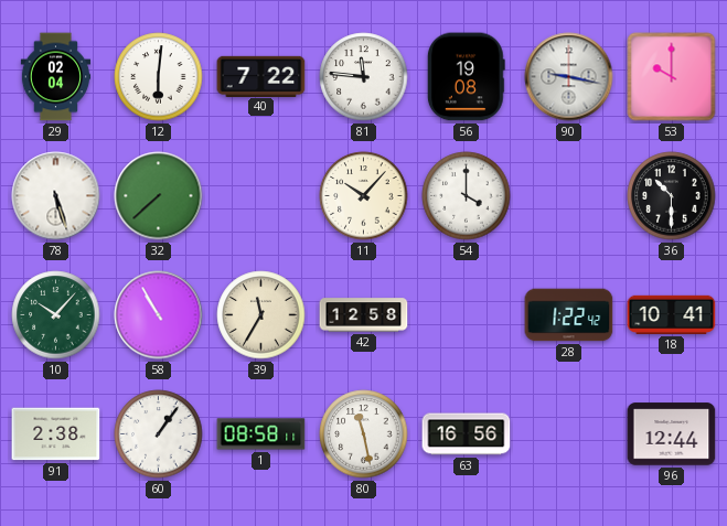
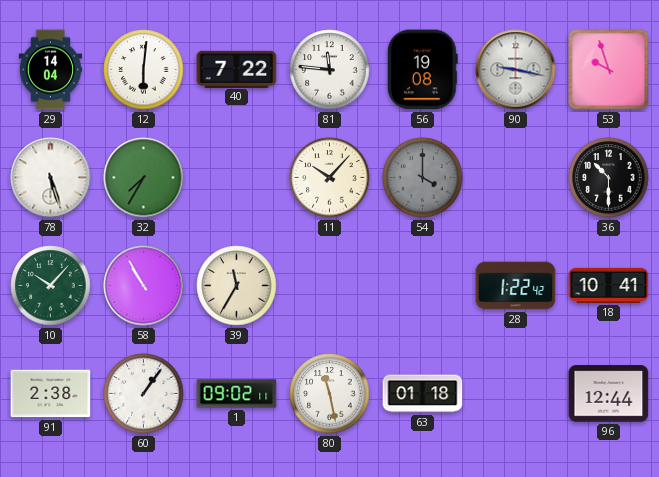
29: 02:04 -> 14:04
53: 10:00 -> 9:57
32: 7:38 -> 7:35
54 dial: white -> grey
42: 12:58 -> none
1: 08:58 -> 09:02
63: 16:56 -> 01:18
